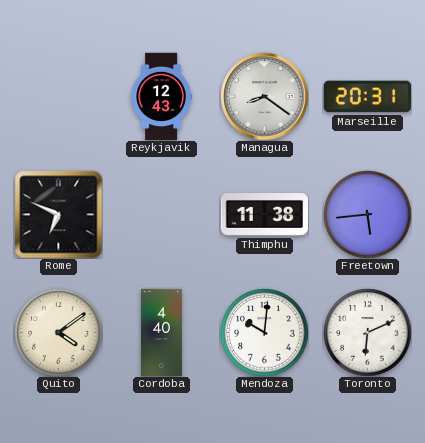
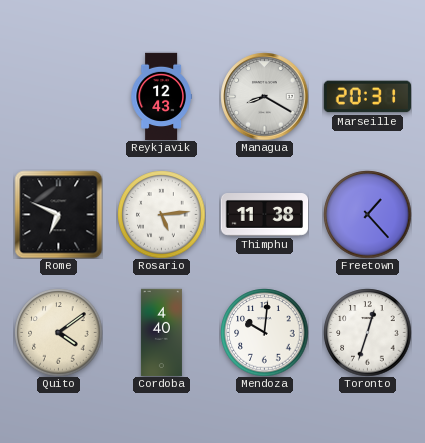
Managua: 8:21 -> 8:20
Rosario: none -> 5:14
Freetown: 5:44 -> 1:23
Toronto: 6:11 -> 12:33
